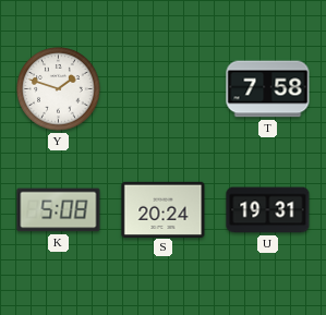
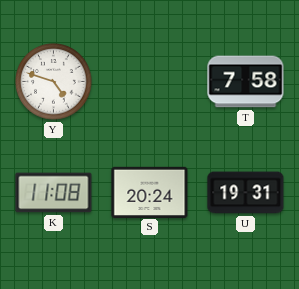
Y: 1:48 -> 4:48
K: 5:08 -> 11:08
